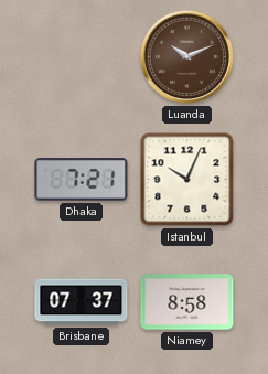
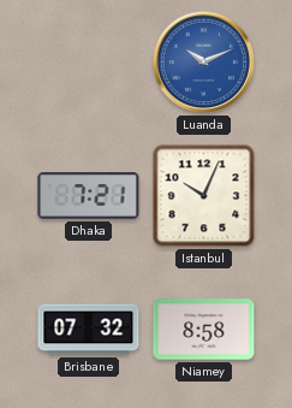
Luanda dial: brown -> blue
Brisbane: 07:37 -> 07:32
